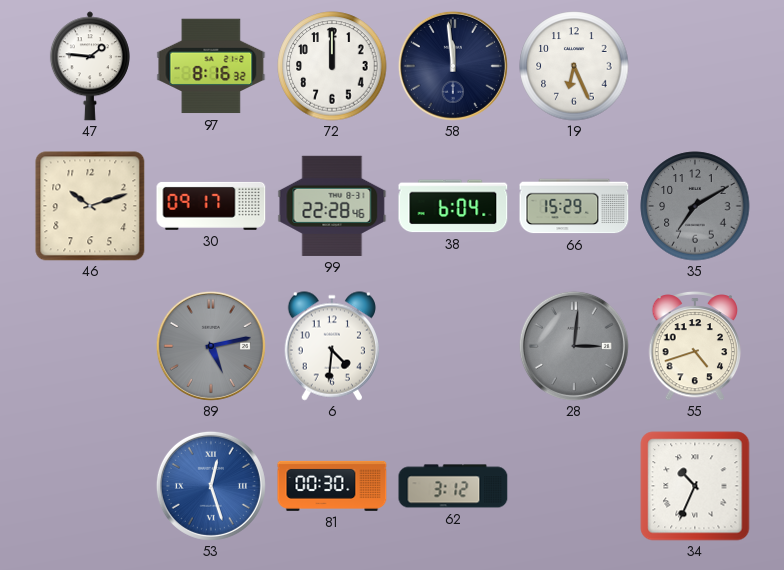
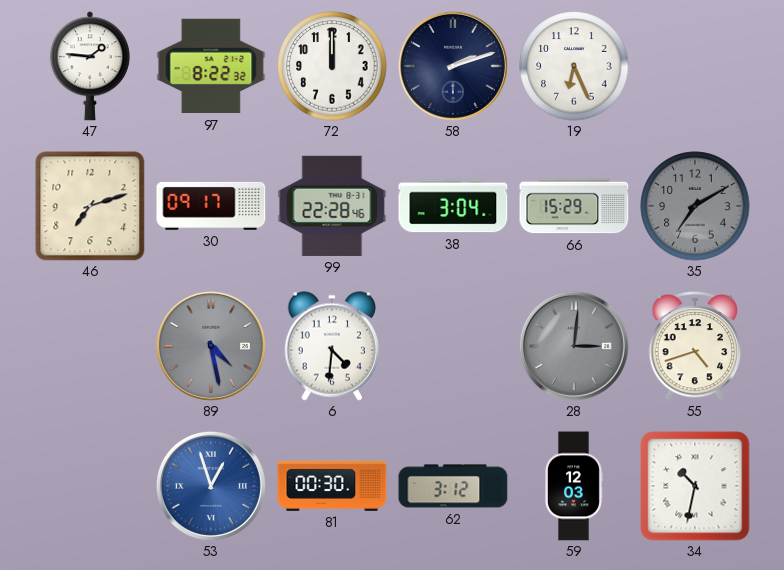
97: 8:16 -> 8:22
58: 11:59 -> 2:12
46: 10:12 -> 7:12
38: 6:04 -> 3:04
89: 5:13 -> 4:28
53: 12:27 -> 12:57
59: none -> 12:03
34: 10:34 -> 10:32
